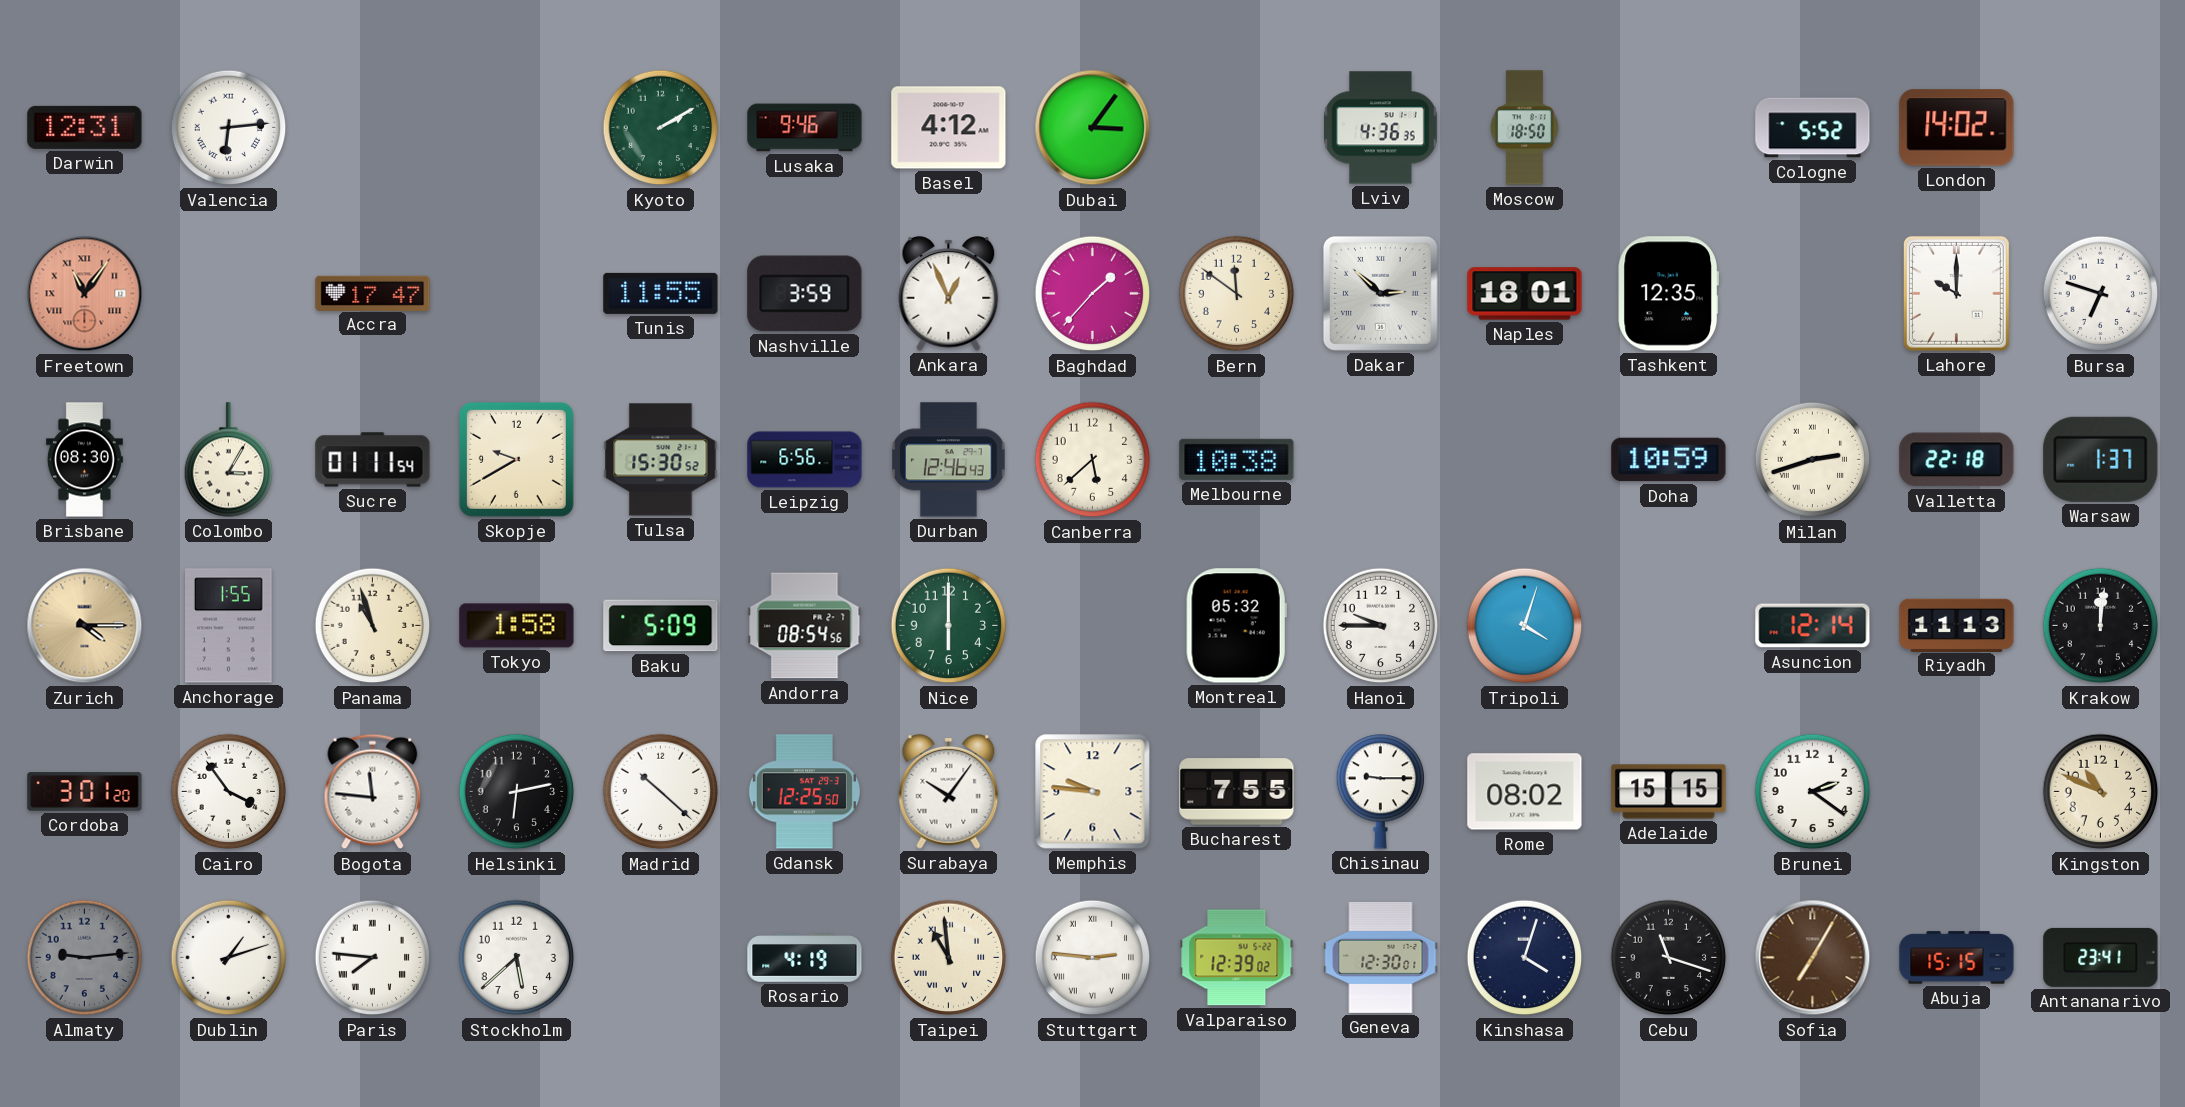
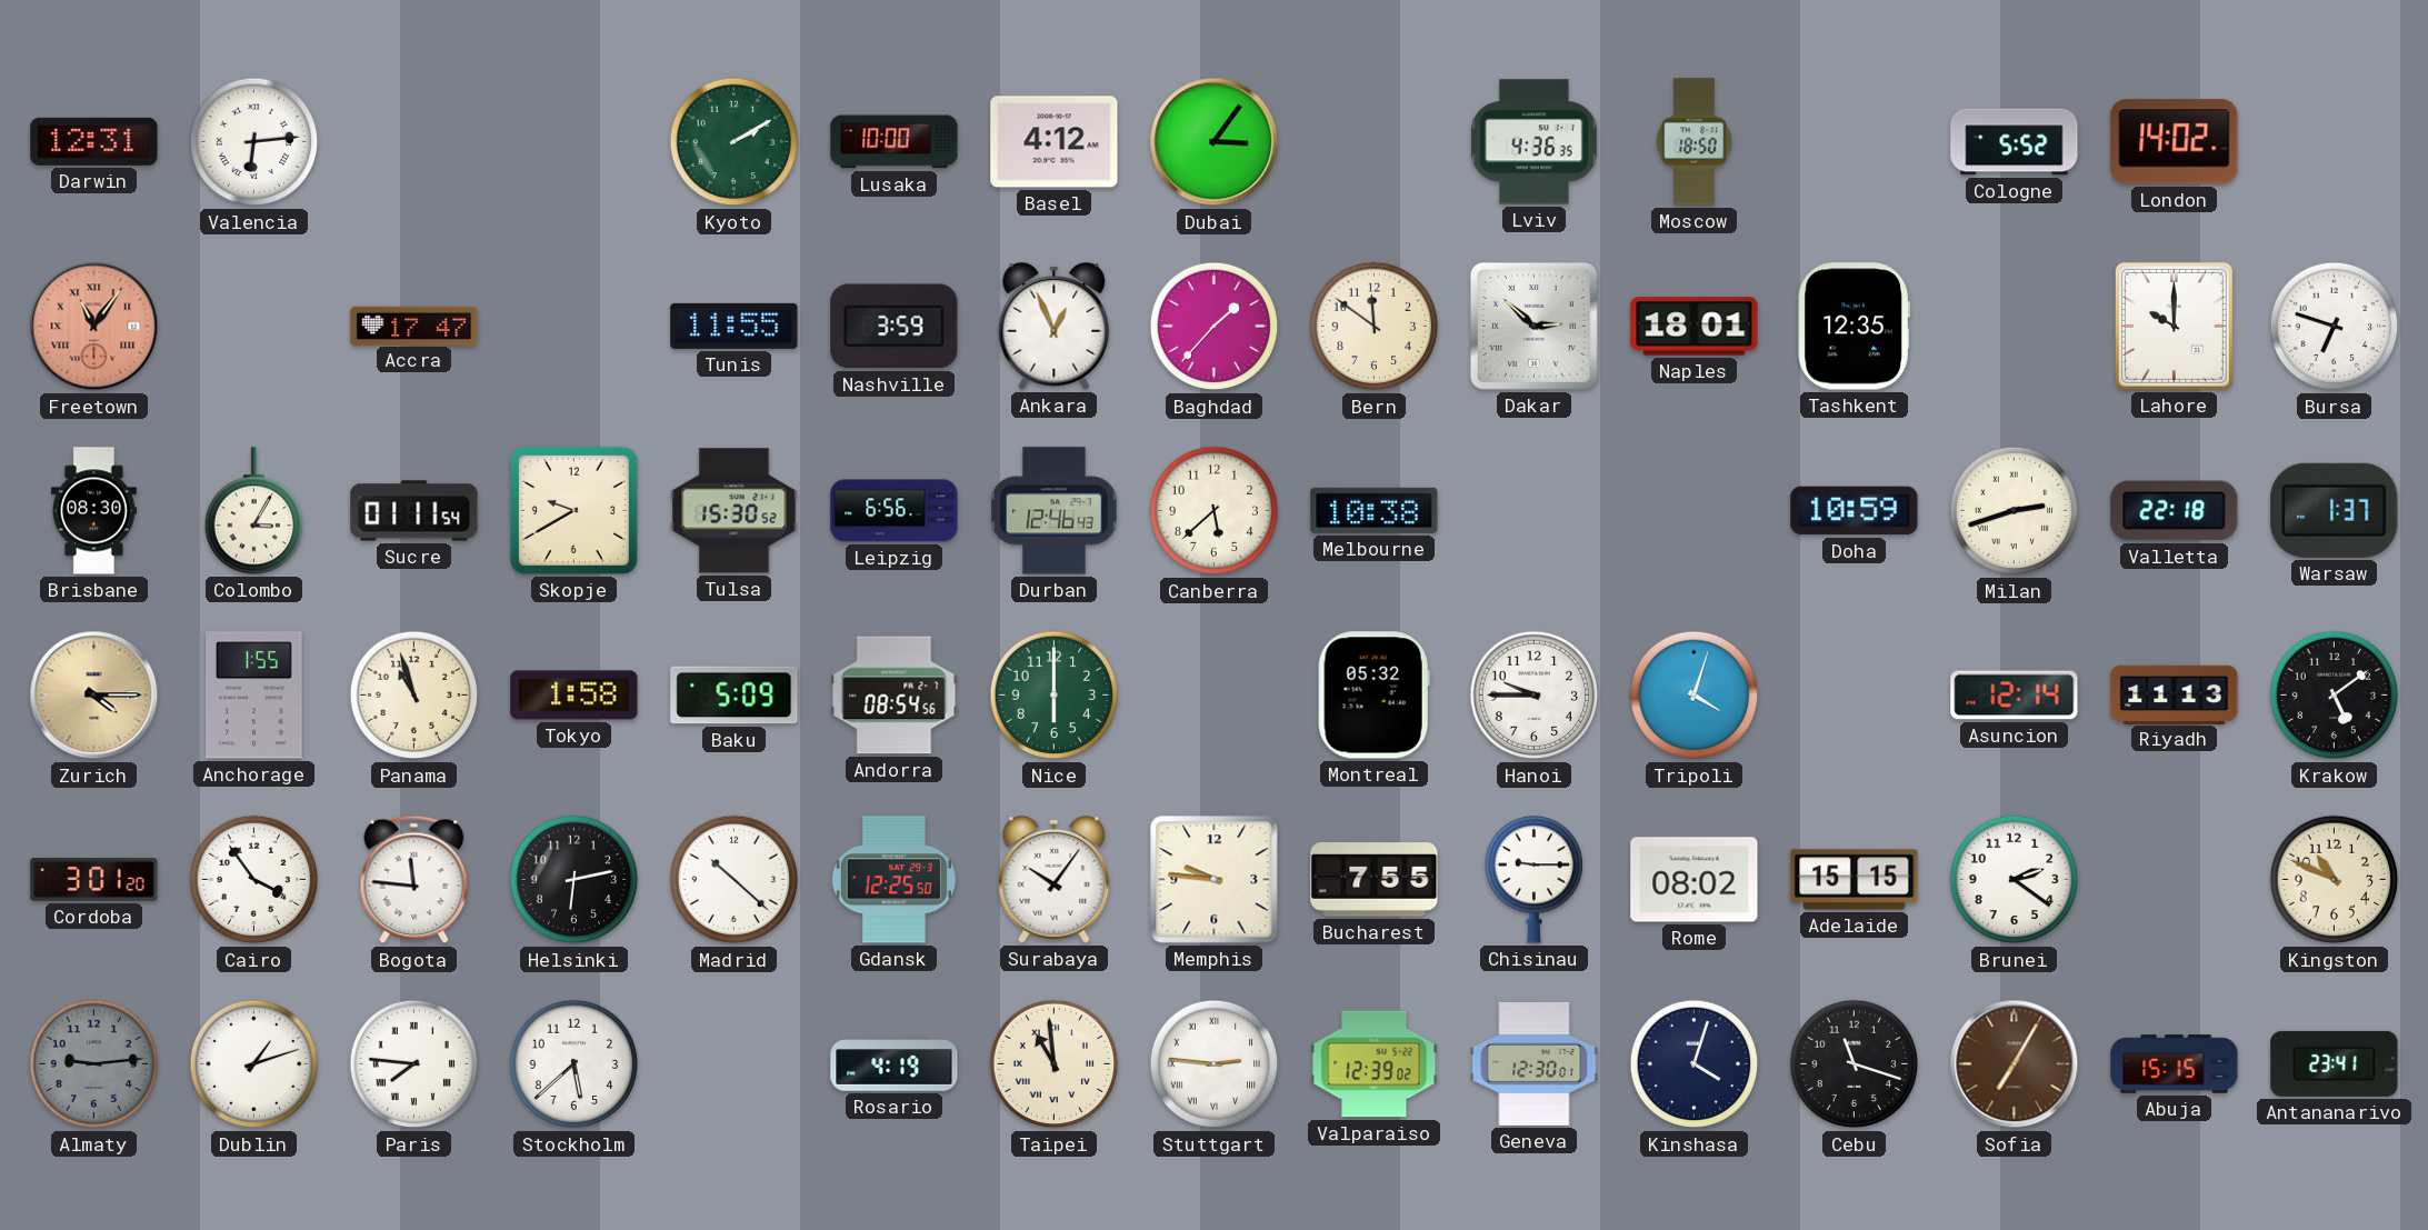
Lusaka: 9:46 -> 10:00
Krakow: 12:01 -> 5:09
